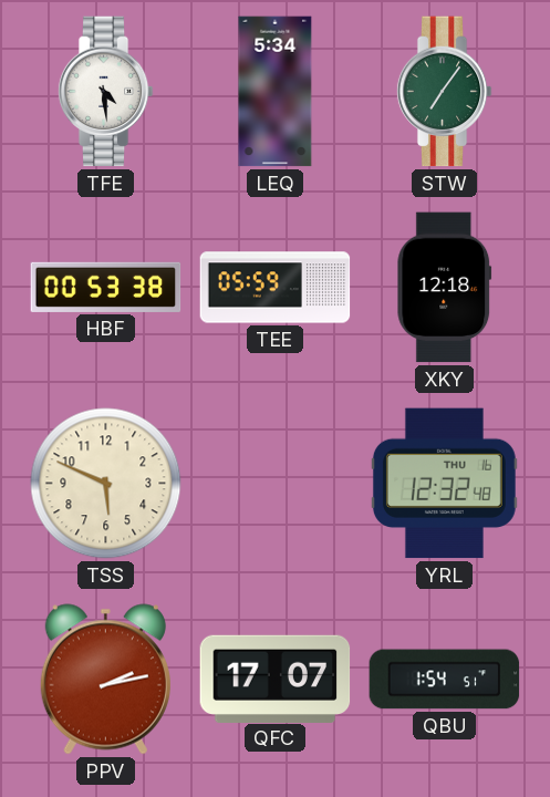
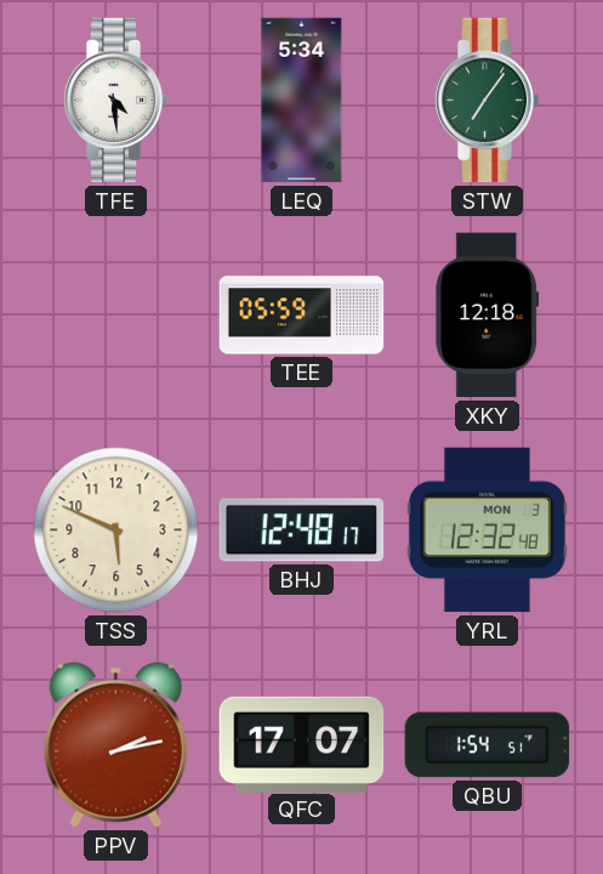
HBF: 00:53 -> none
BHJ: none -> 12:48
YRL date: THU 16 -> MON 3
